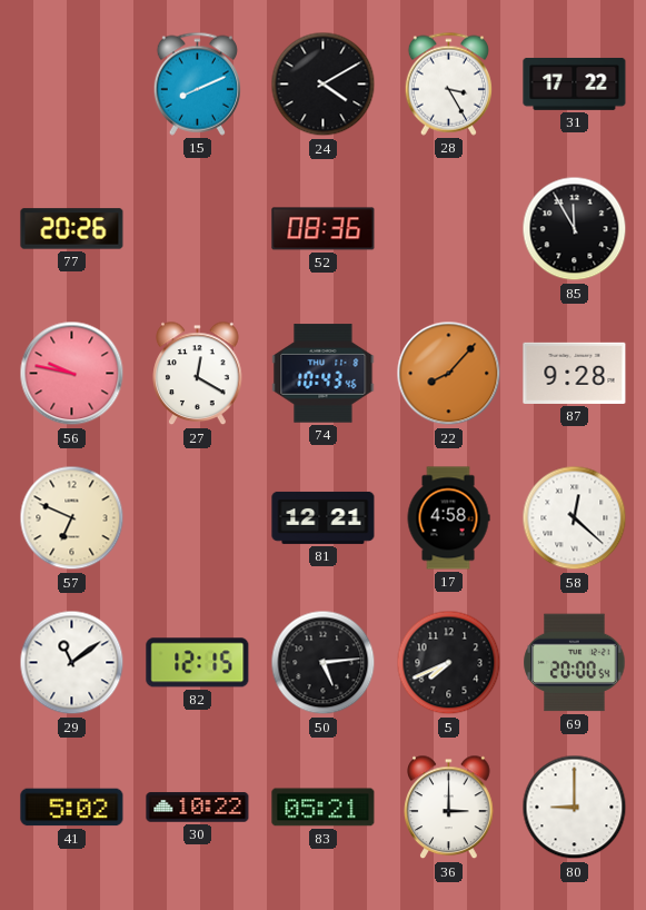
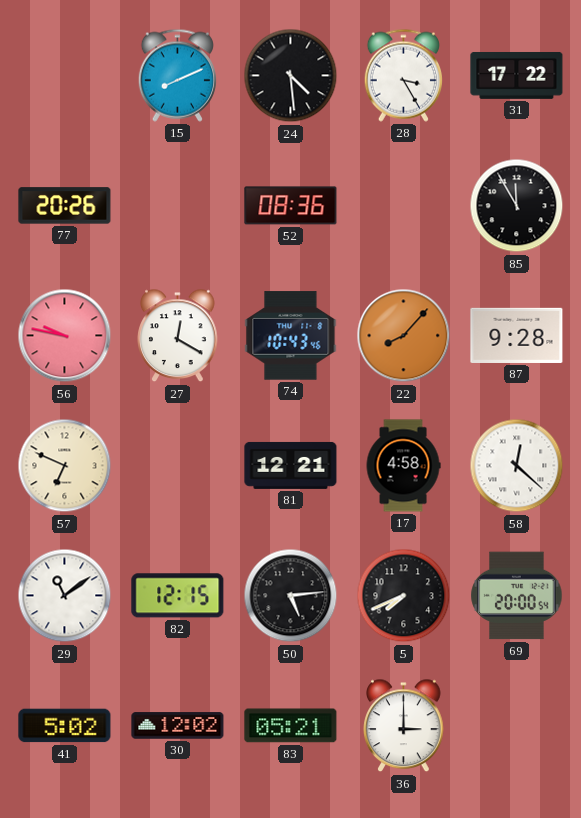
24: 4:10 -> 4:29
30: 10:22 -> 12:02
80: 9:00 -> none
